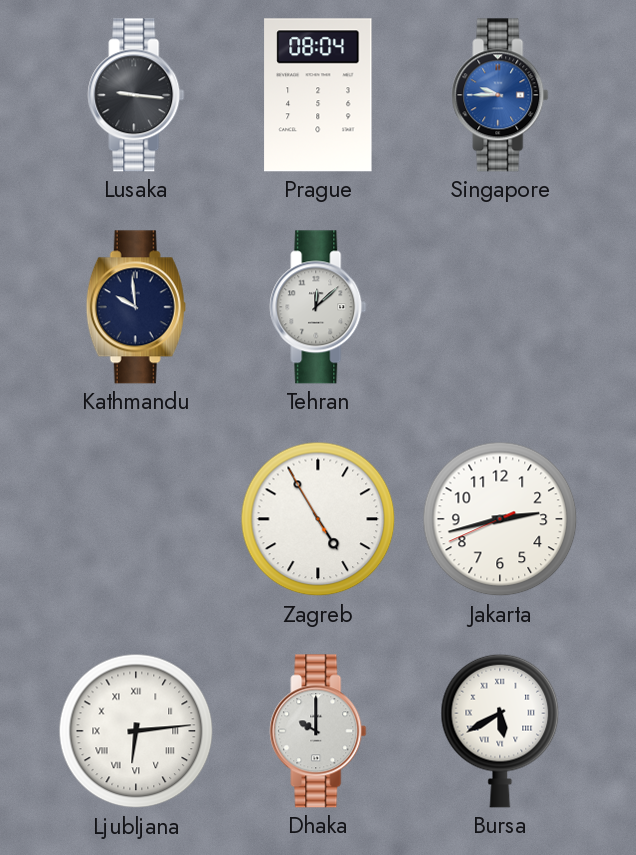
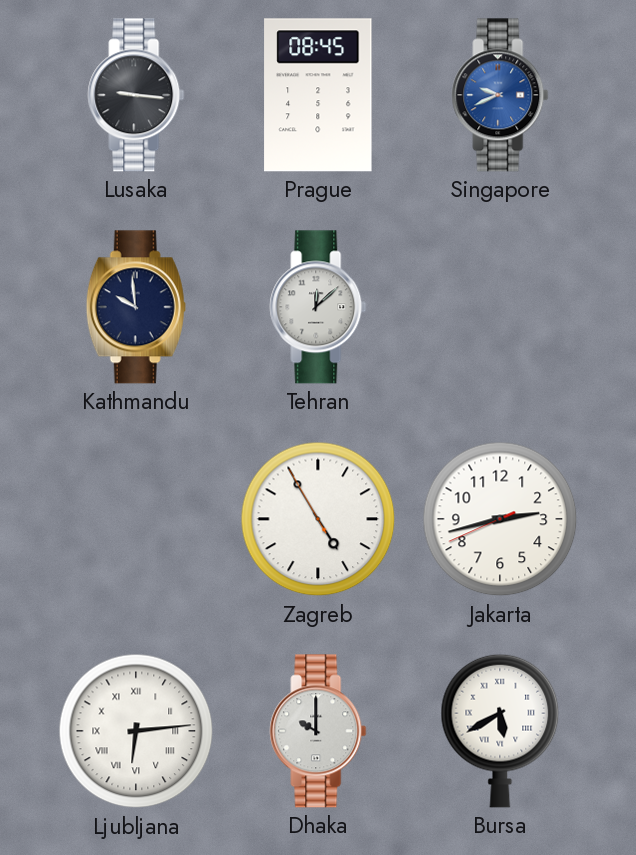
Prague: 08:04 -> 08:45
Singapore: 9:45 -> 9:41
